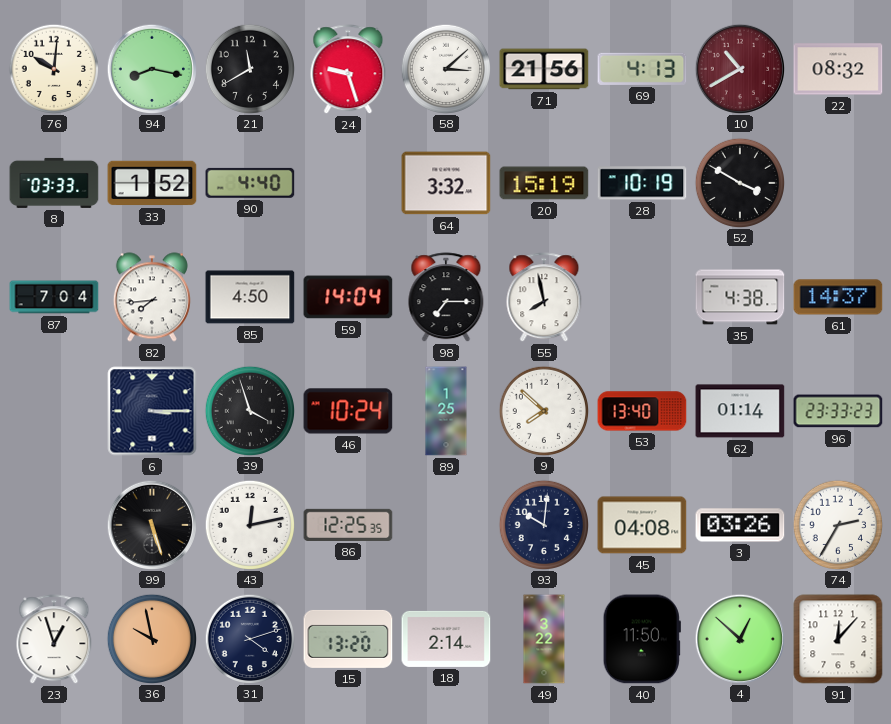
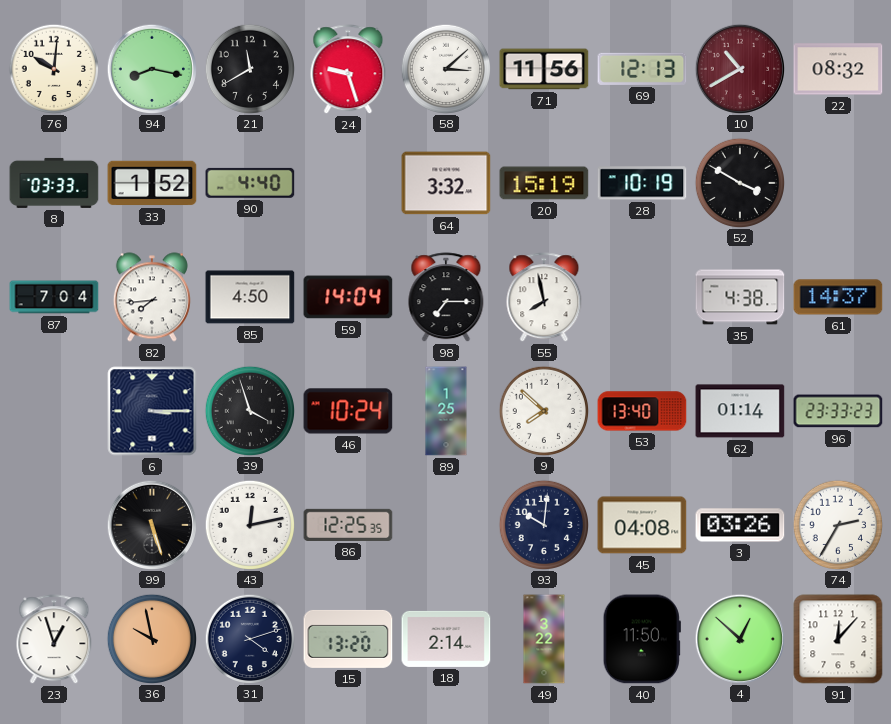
71: 21:56 -> 11:56
69: 4:13 -> 12:13
